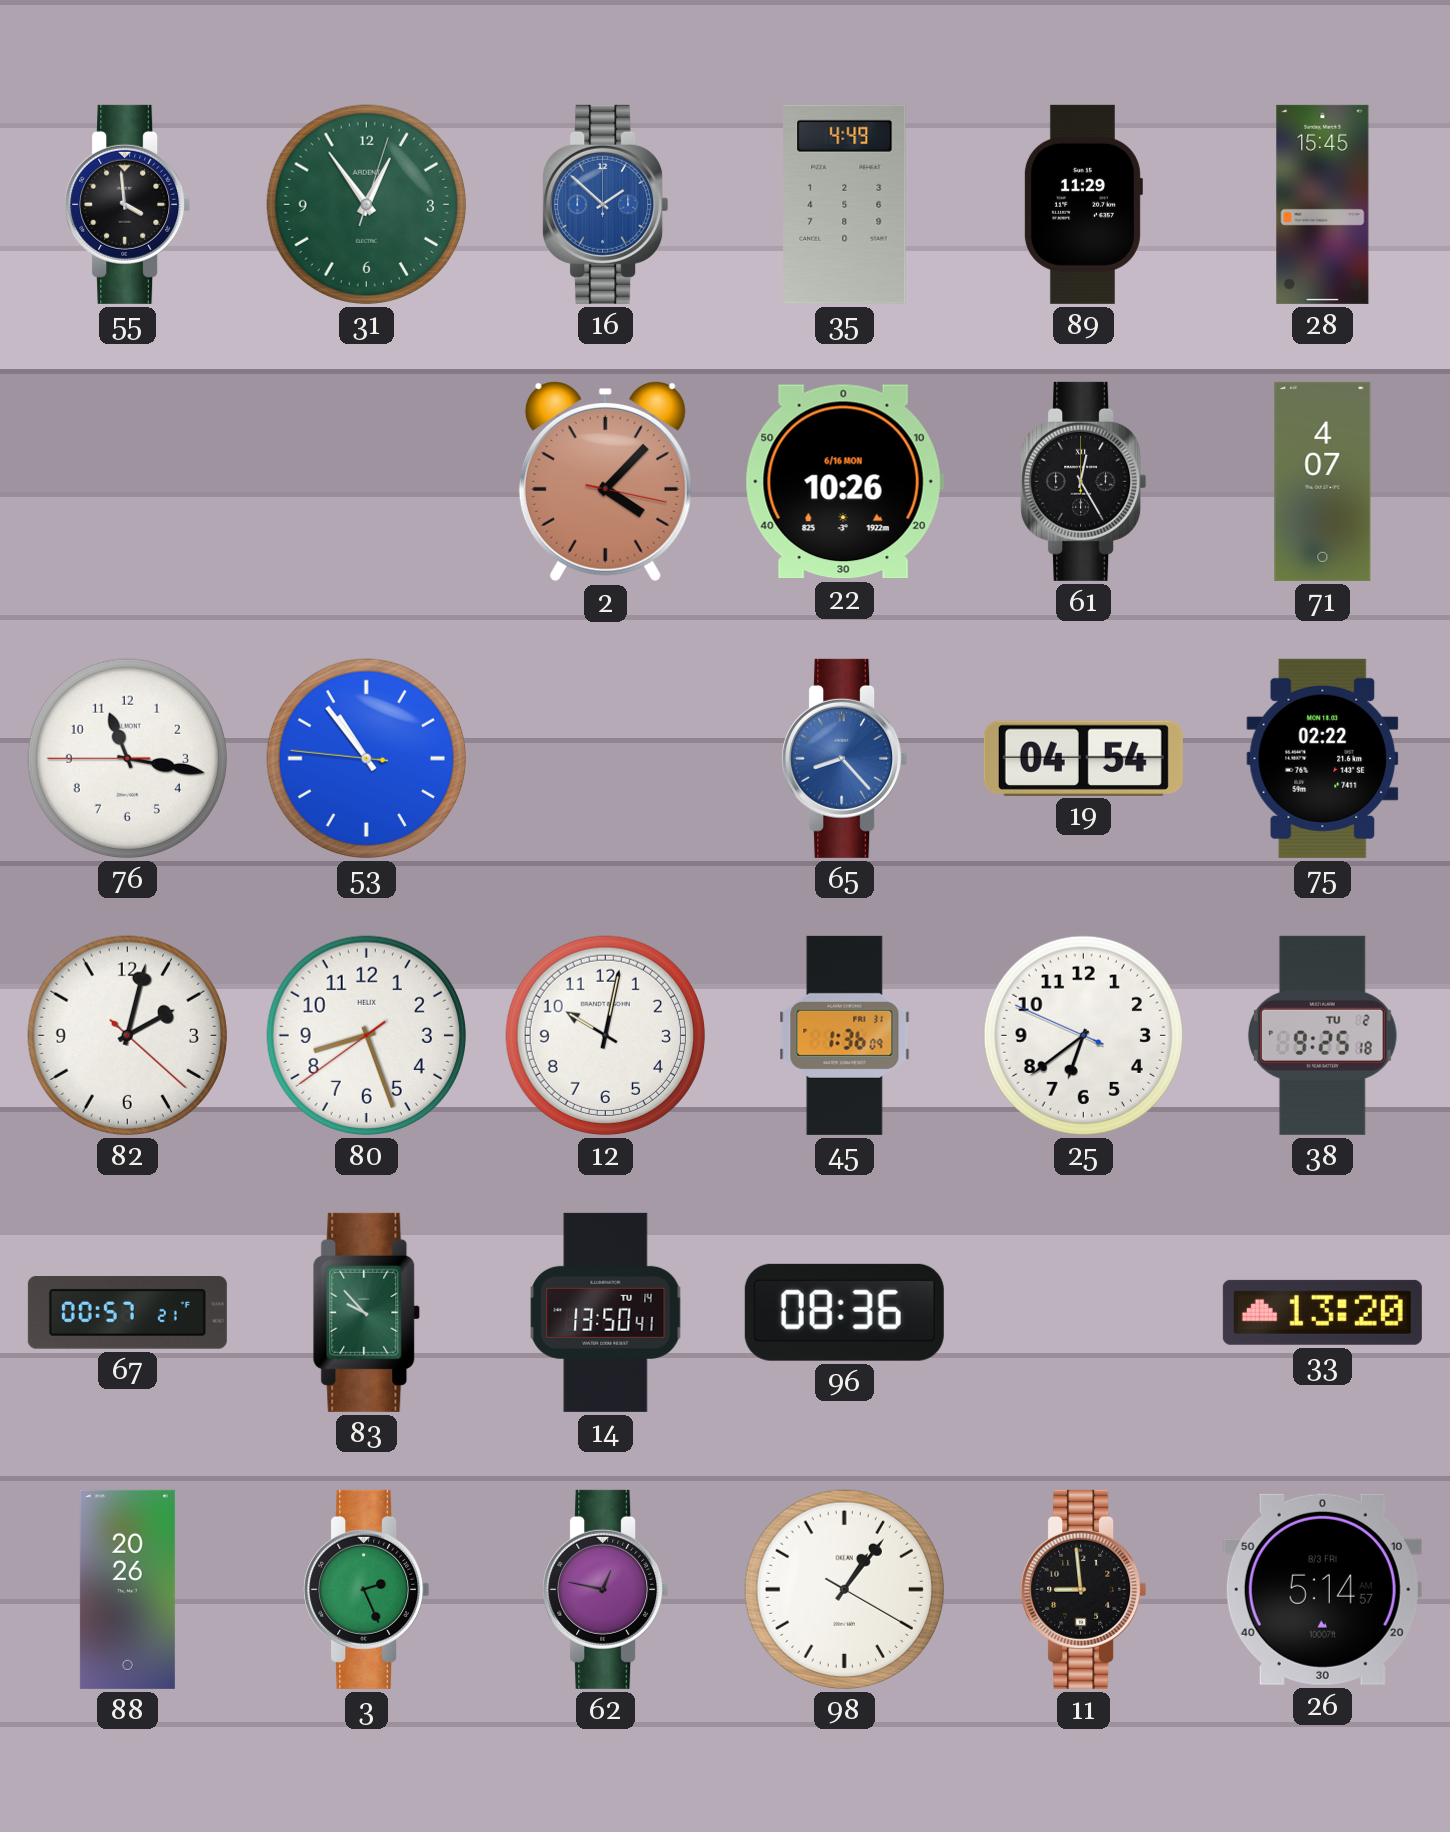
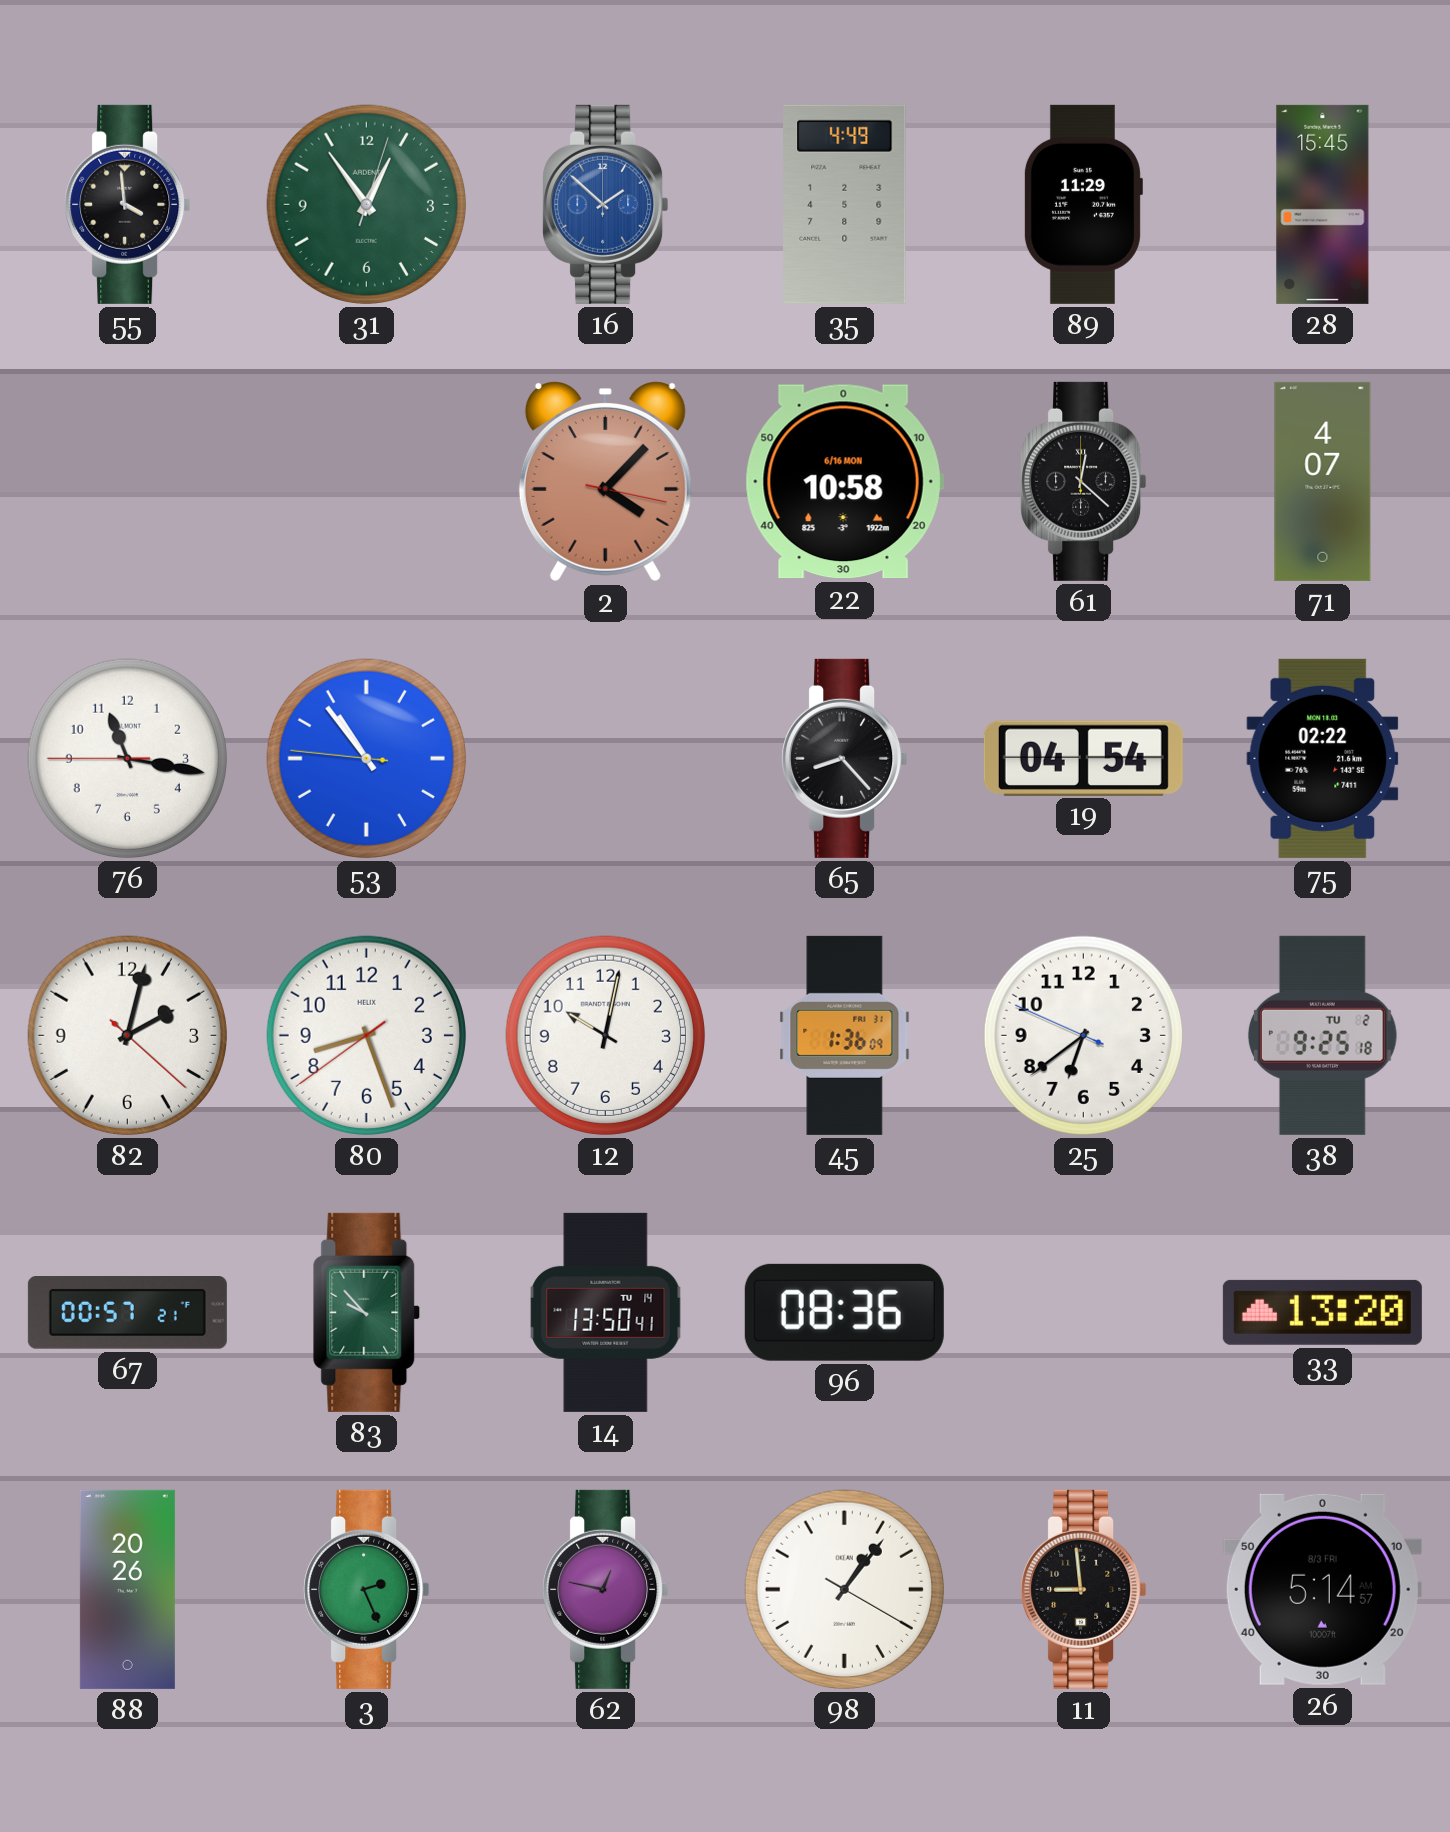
22: 10:26 -> 10:58
61: 12:25 -> 12:22
65 dial: blue -> black
